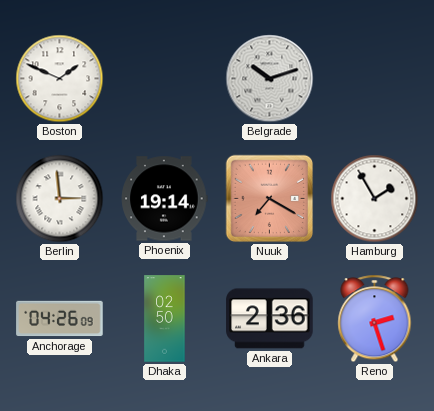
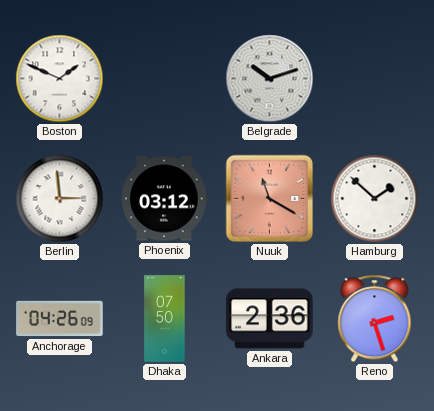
Phoenix: 19:14 -> 03:12
Nuuk: 7:20 -> 11:20
Hamburg: 1:55 -> 1:52
Dhaka: 02:50 -> 07:50
